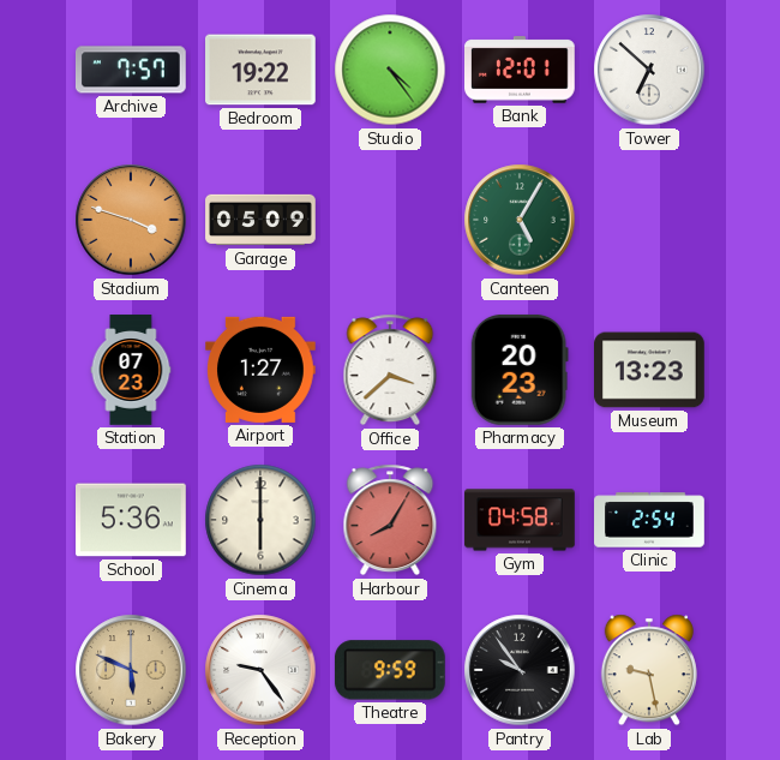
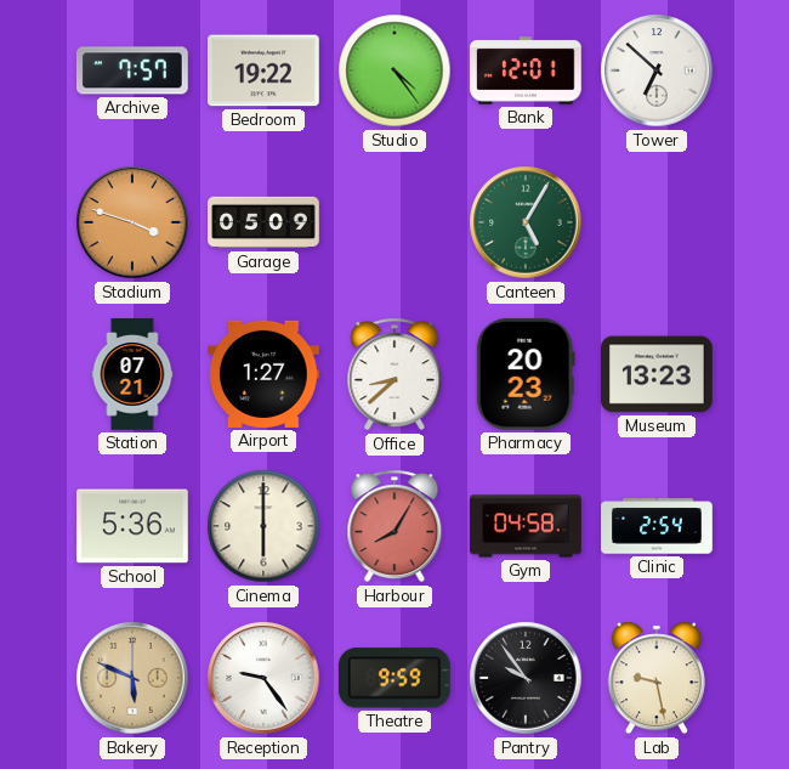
Station: 07:23 -> 07:21
Office: 3:38 -> 8:38
